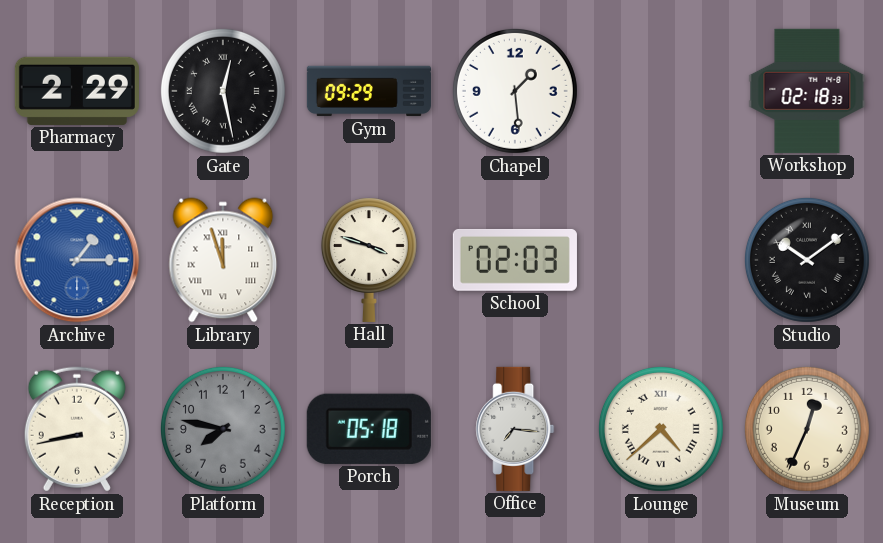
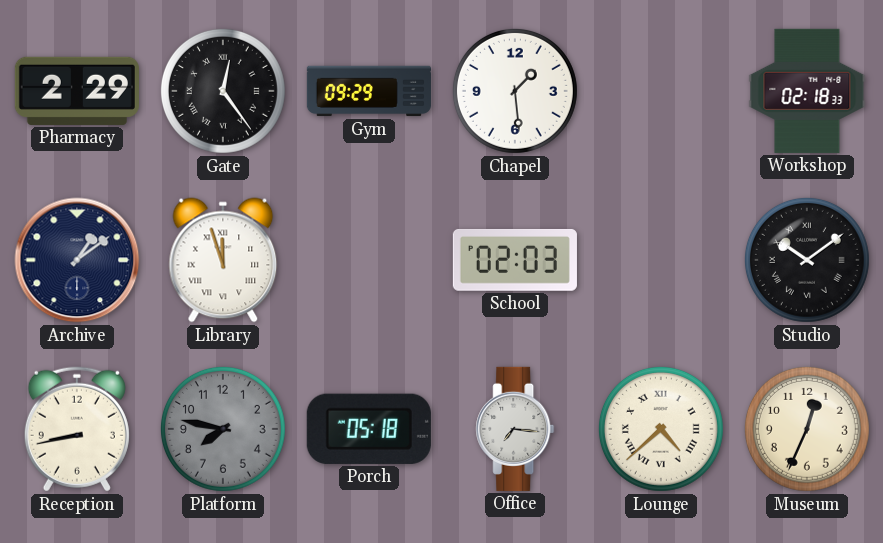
Gate: 12:28 -> 12:24
Archive: 1:15 -> 1:09
Archive dial: blue -> navy
Hall: 3:48 -> none
